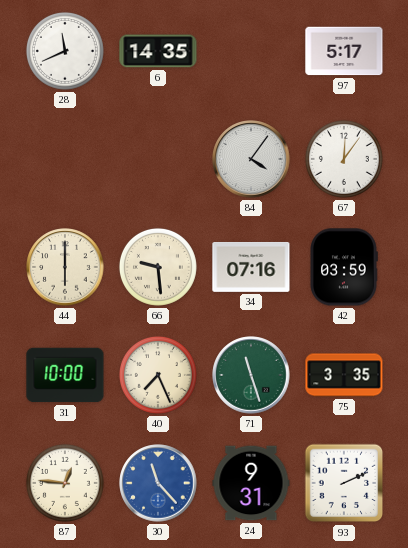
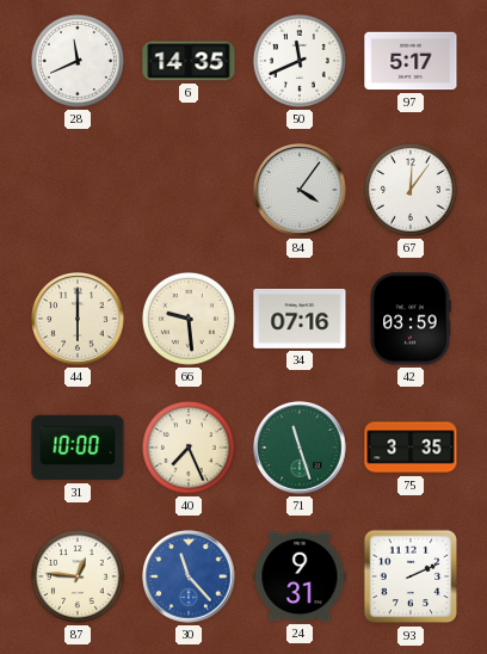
50: none -> 11:41
